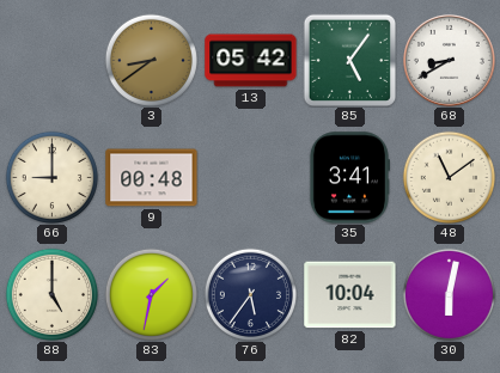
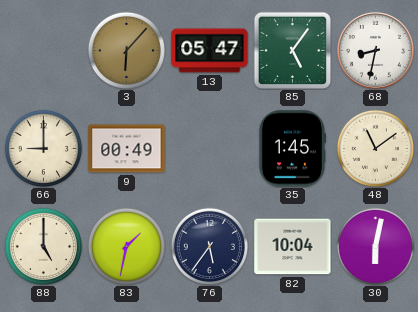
3: 8:39 -> 6:07
13: 05:42 -> 05:47
68: 8:40 -> 8:32
9: 00:48 -> 00:49
35: 3:41 -> 1:45
